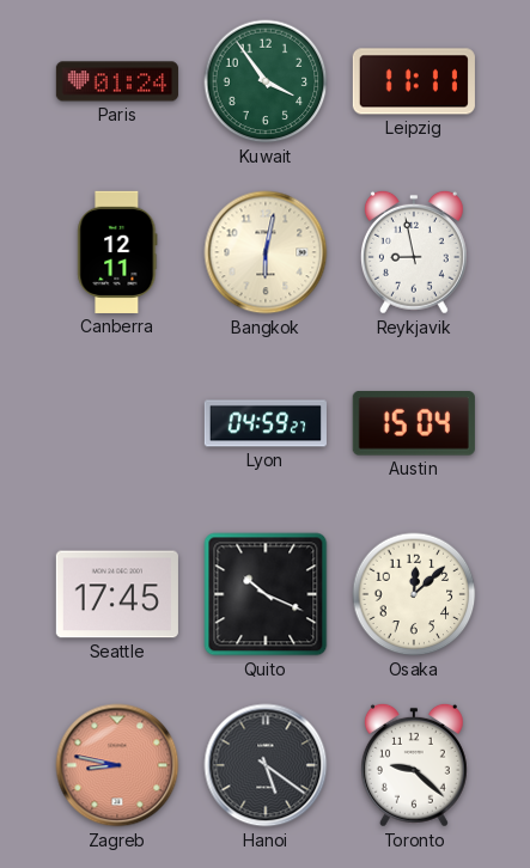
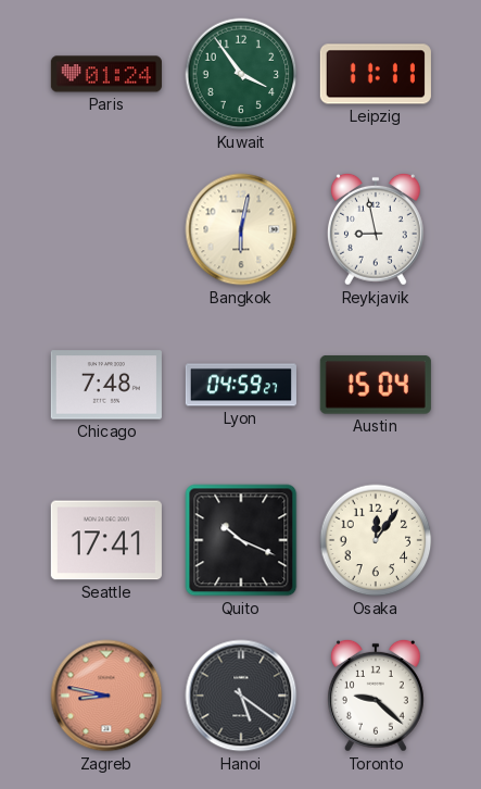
Canberra: 12:11 -> none
Chicago: none -> 7:48
Seattle: 17:45 -> 17:41
Osaka: 12:08 -> 12:06
